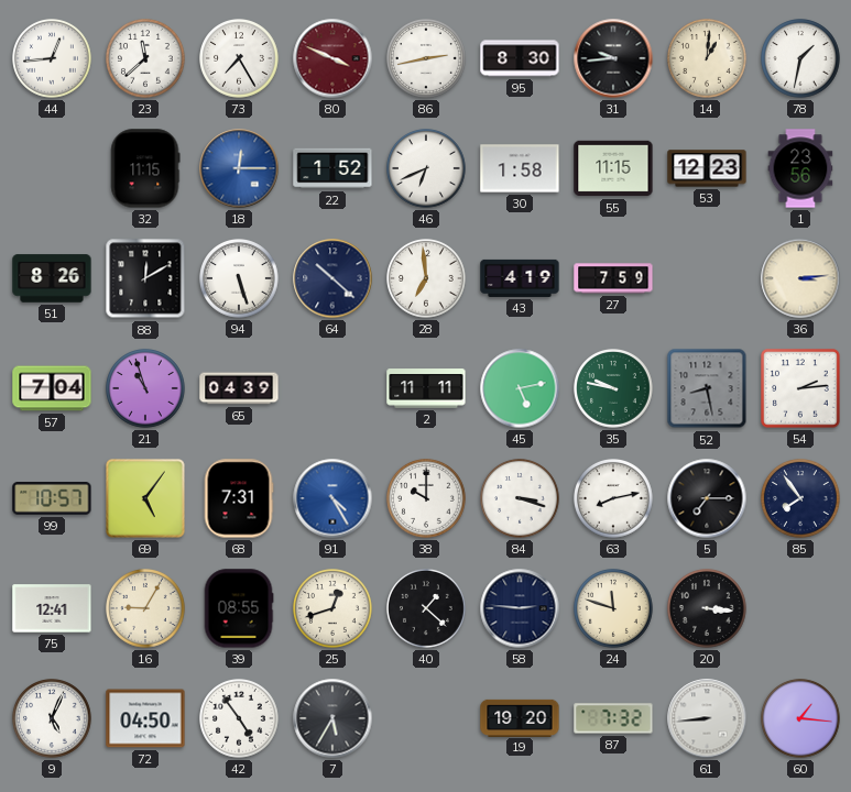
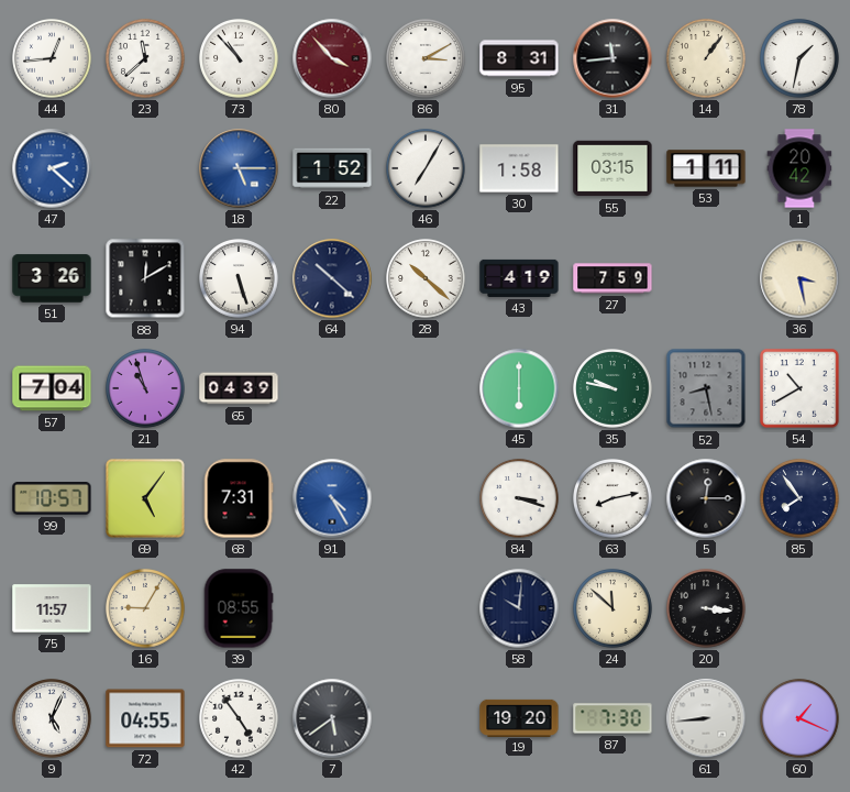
73: 7:25 -> 10:53
80: 3:49 -> 3:53
86: 2:43 -> 3:10
95: 8:30 -> 8:31
31: 9:44 -> 11:44
14: 1:01 -> 1:06
47: none -> 2:22
32: 11:15 -> none
18: 12:15 -> 5:15
46: 6:41 -> 7:05
55: 11:15 -> 03:15
53: 12:23 -> 1:11
1: 23:56 -> 20:42
51: 8:26 -> 3:26
28: 6:59 -> 10:22
36: 3:14 -> 3:28
2: 11:11 -> none
45: 5:13 -> 6:00
54: 2:14 -> 10:40
38: 10:00 -> none
5: 7:15 -> 12:15
75: 12:41 -> 11:57
25: 12:42 -> none
40: 1:22 -> none
58: 2:46 -> 10:01
24: 11:48 -> 11:52
72: 04:50 -> 04:55
7: 5:35 -> 5:39
87: 7:32 -> 7:30
60: 1:16 -> 1:19
